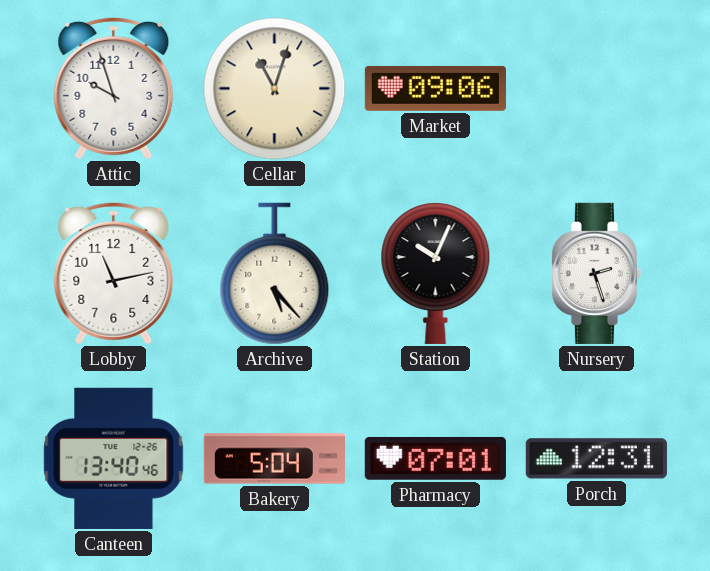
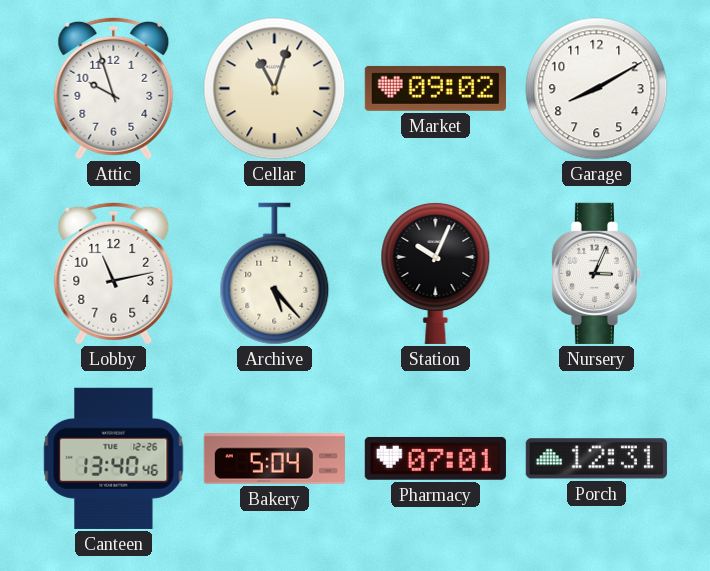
Market: 09:06 -> 09:02
Garage: none -> 8:10
Nursery: 2:27 -> 3:04
